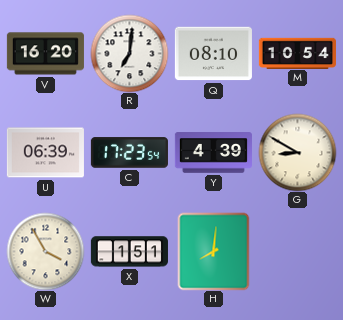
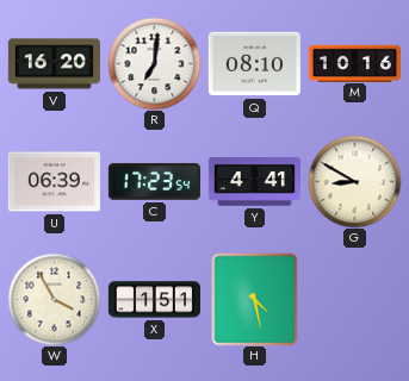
M: 10:54 -> 10:16
Y: 4:39 -> 4:41
H: 8:01 -> 4:28
